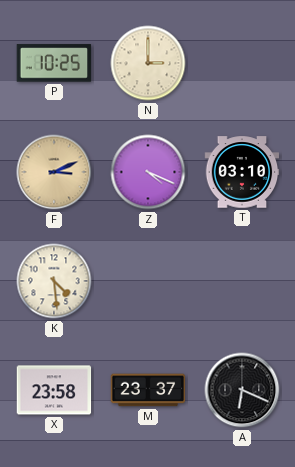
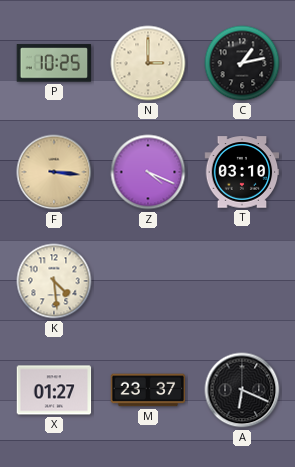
C: none -> 1:13
F: 3:11 -> 3:16
X: 23:58 -> 01:27
